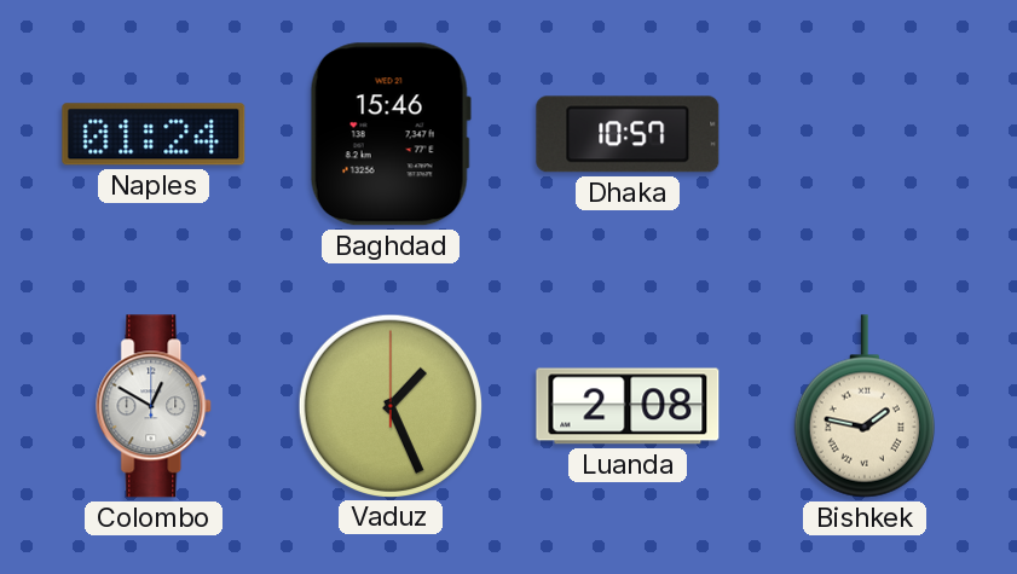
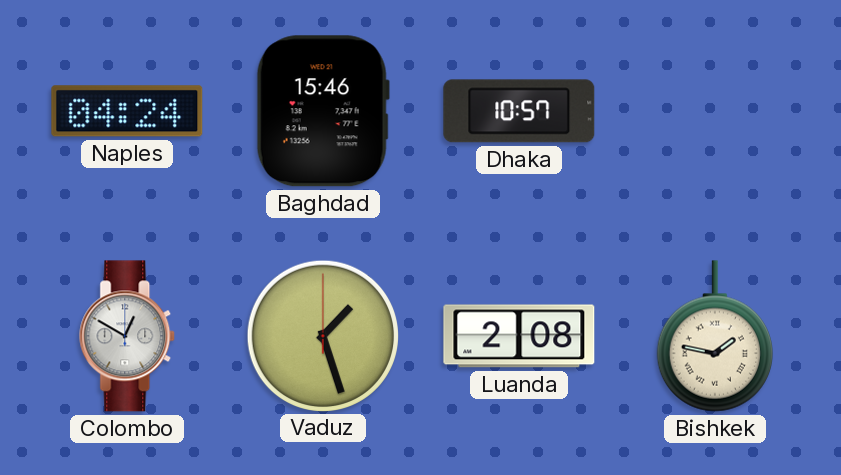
Naples: 01:24 -> 04:24
Vaduz: 1:26 -> 1:27
